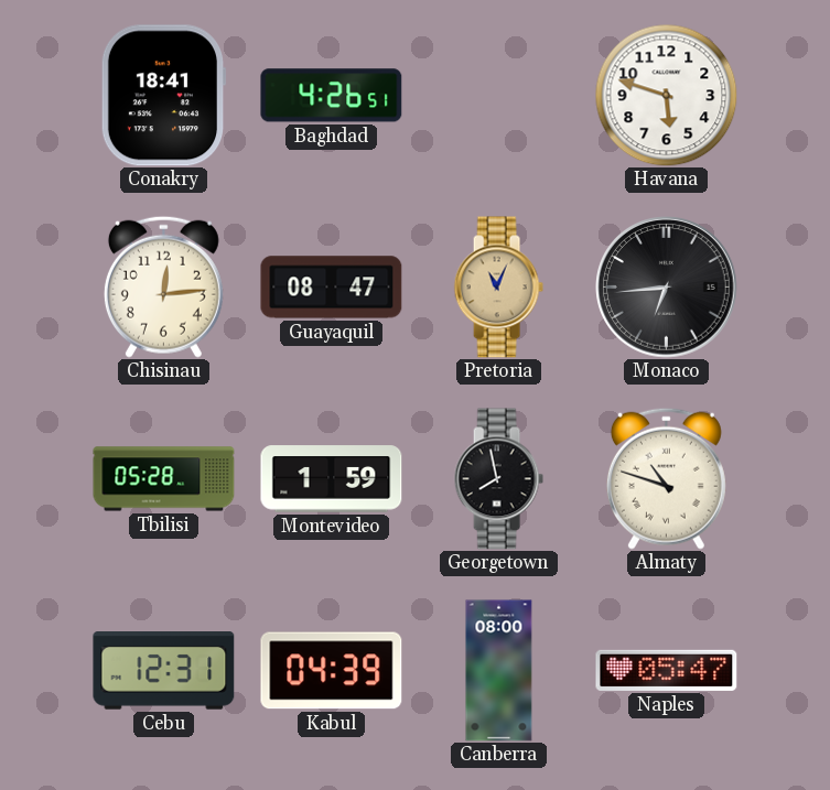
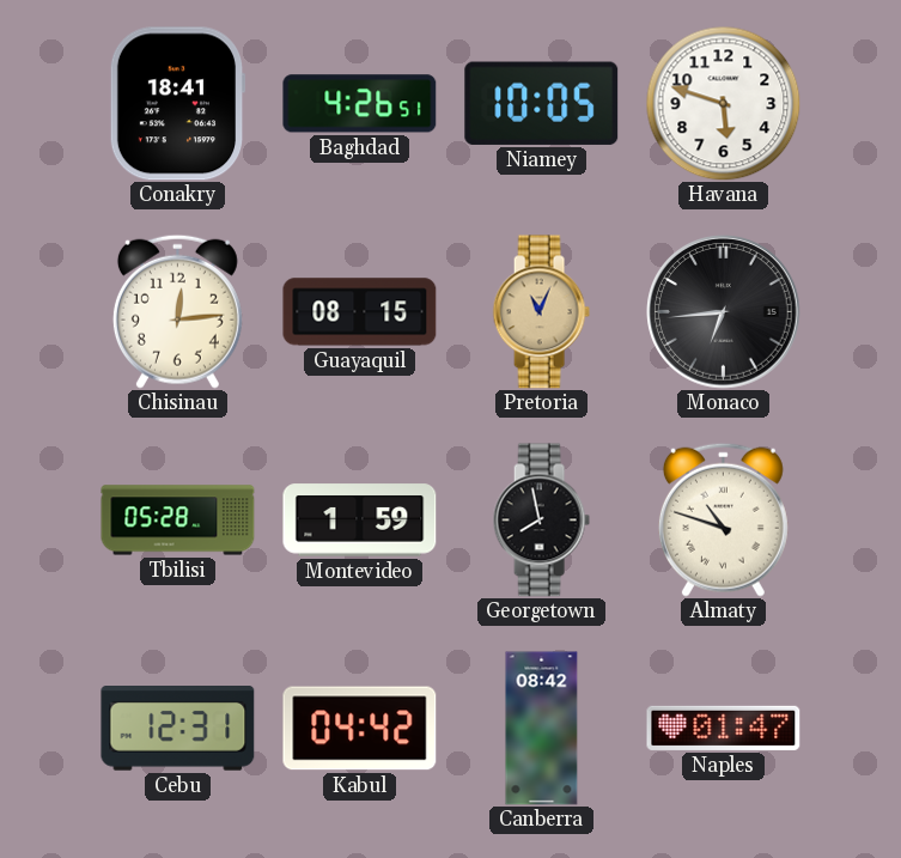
Niamey: none -> 10:05
Guayaquil: 08:47 -> 08:15
Kabul: 04:39 -> 04:42
Canberra: 08:00 -> 08:42
Naples: 05:47 -> 01:47
